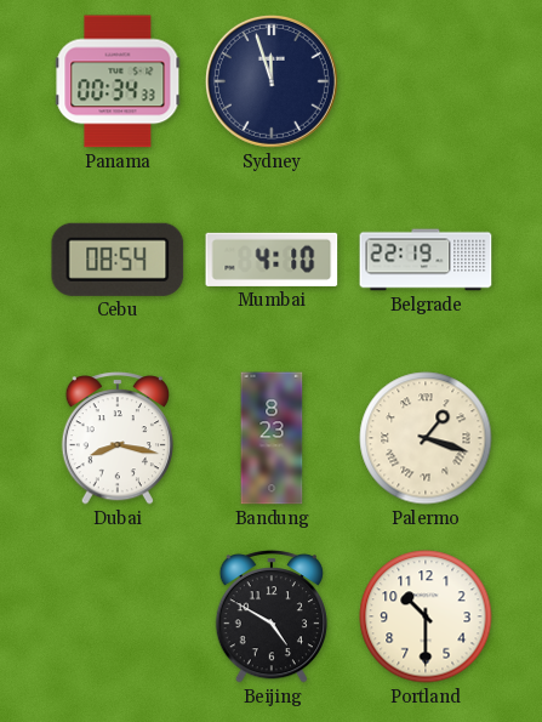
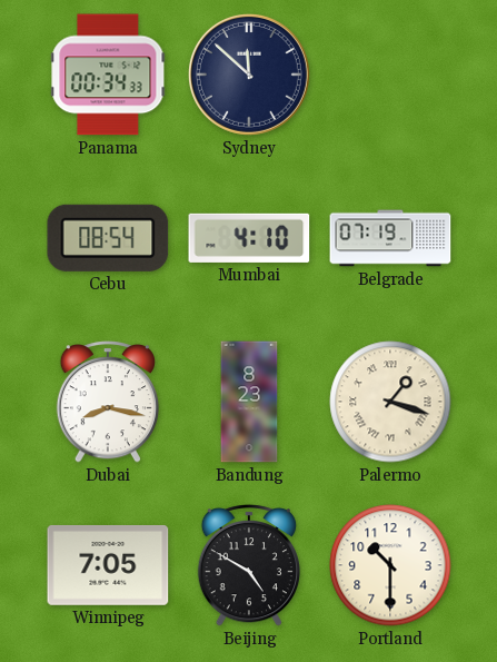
Sydney: 11:57 -> 11:52
Belgrade: 22:19 -> 07:19
Winnipeg: none -> 7:05
